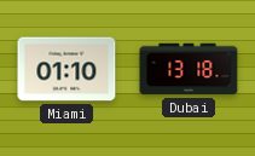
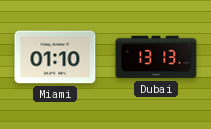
Dubai: 13:18 -> 13:13
